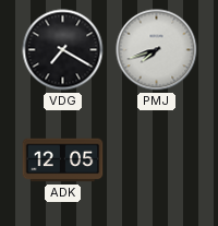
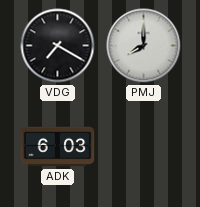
PMJ: 7:42 -> 8:00
ADK: 12:05 -> 6:03
